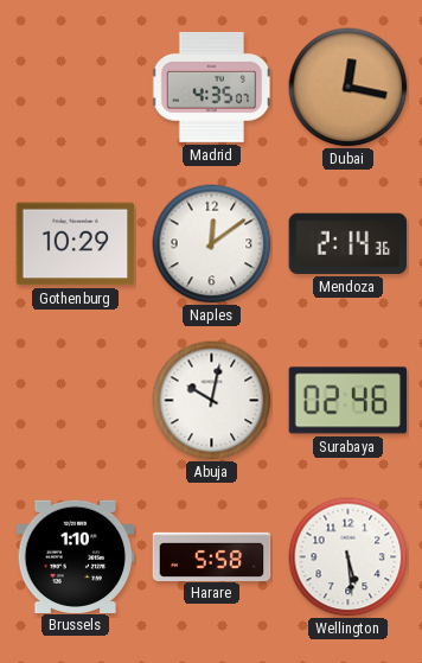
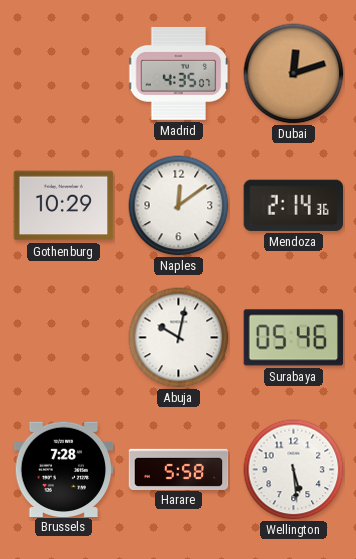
Dubai: 12:17 -> 12:12
Surabaya: 02:46 -> 05:46
Brussels: 1:10 -> 7:28
